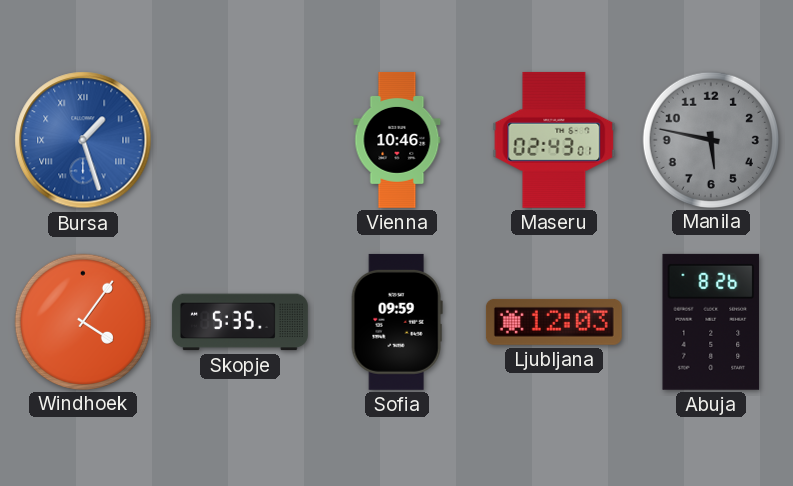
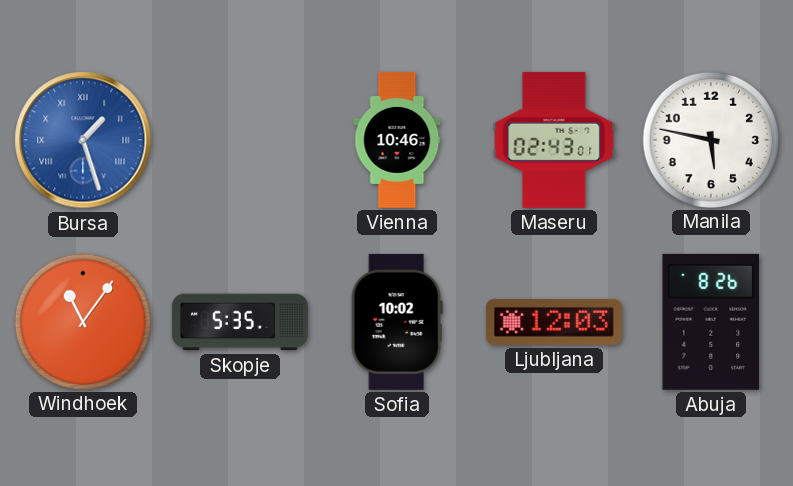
Manila dial: grey -> white
Windhoek: 4:06 -> 11:06
Sofia: 09:59 -> 10:02
